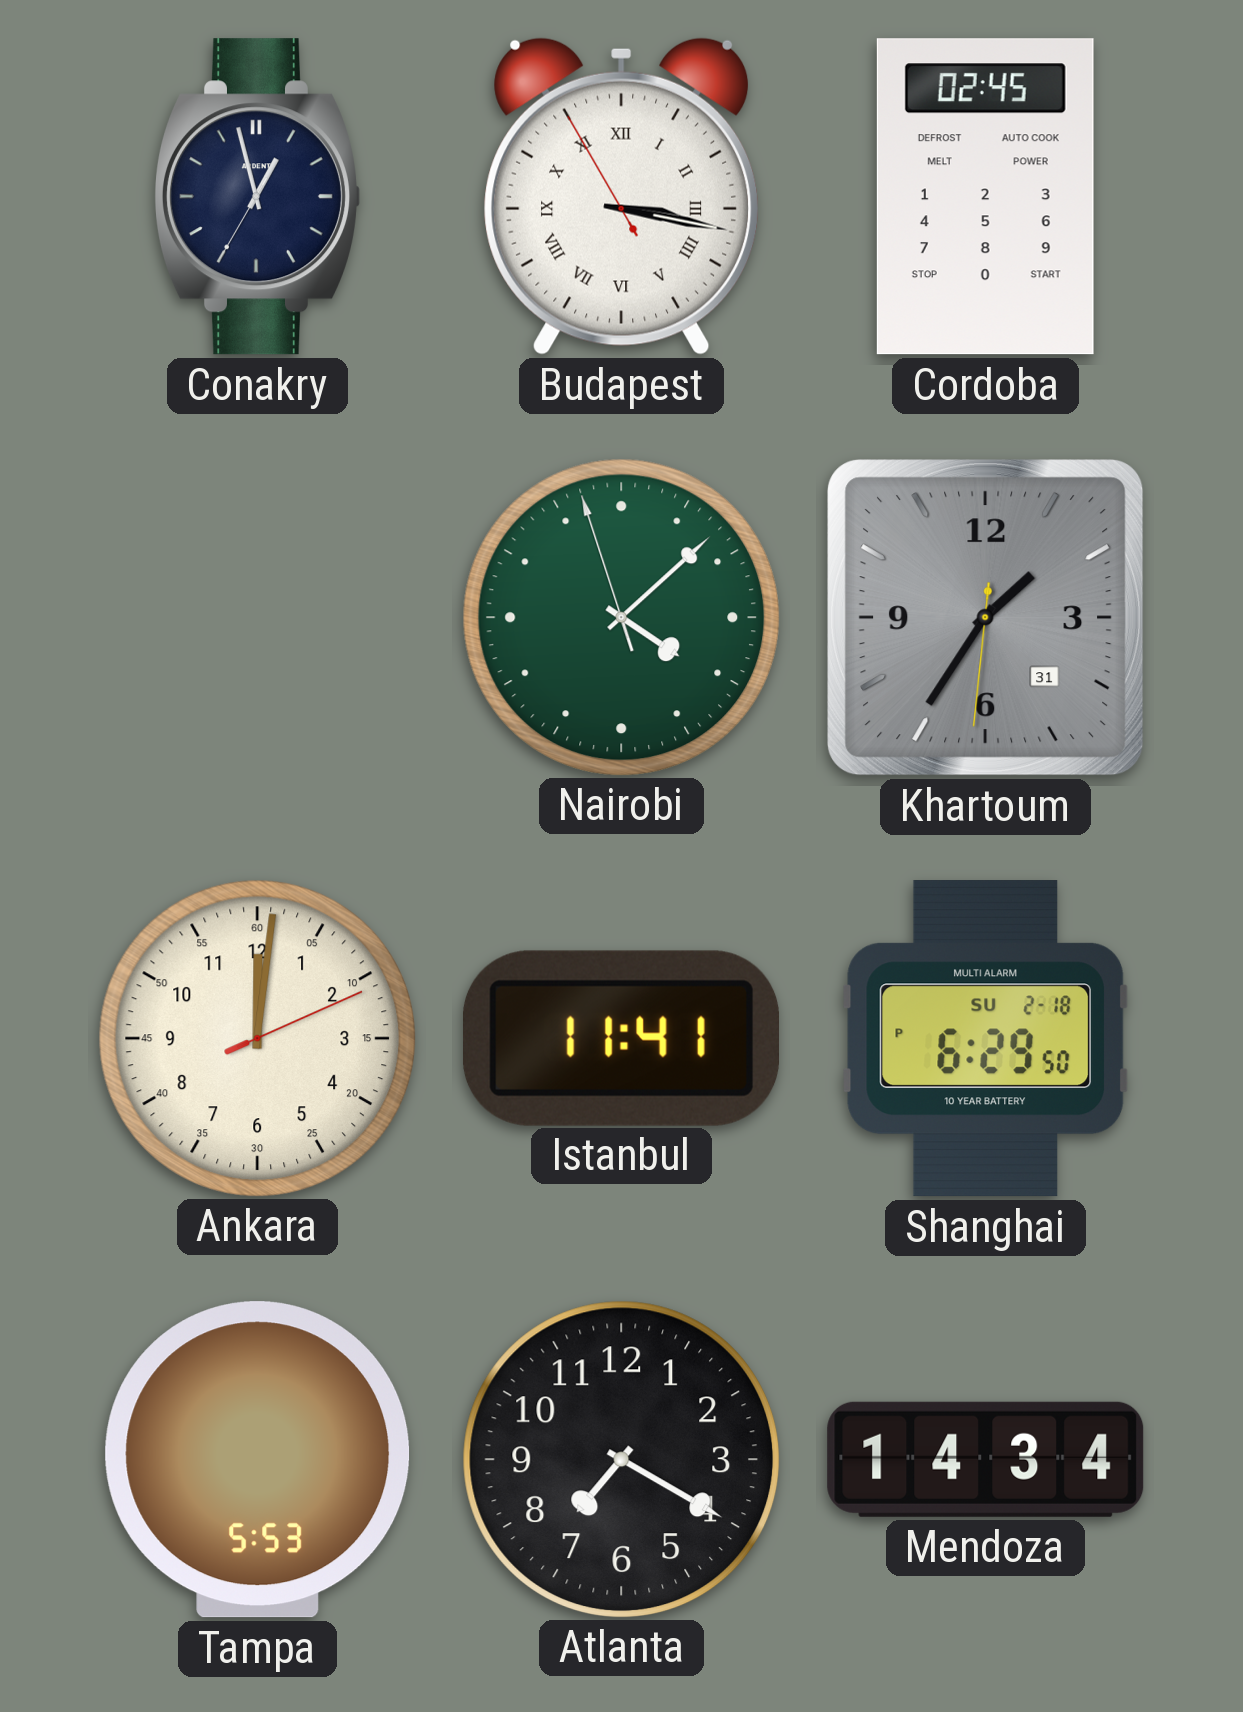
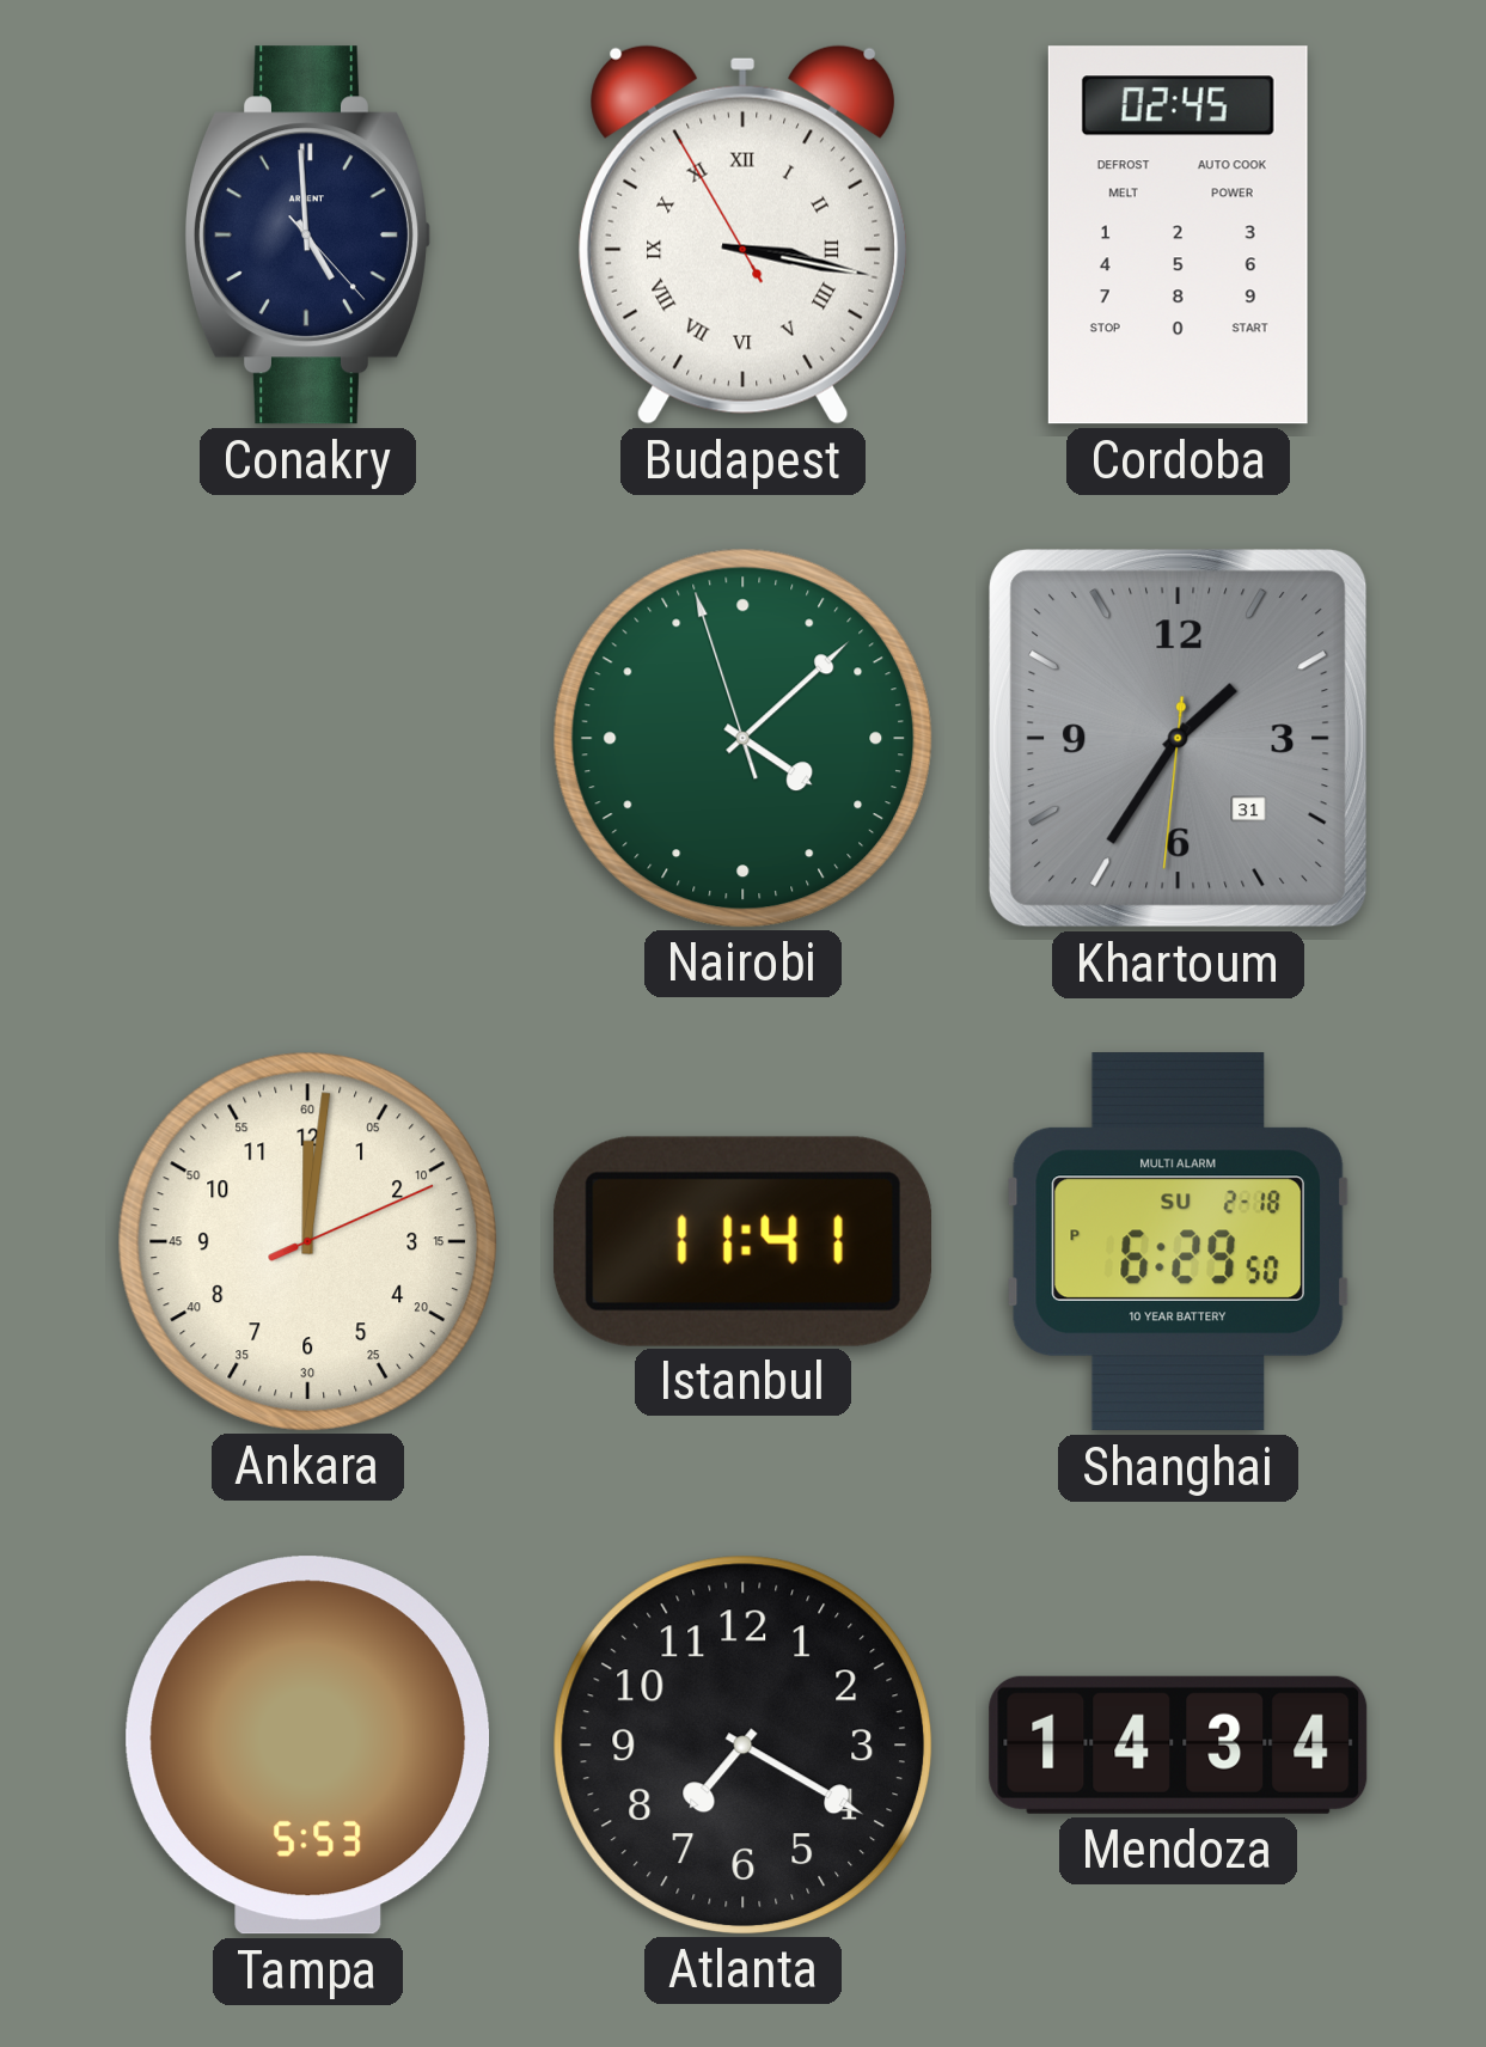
Conakry: 12:57 -> 4:59
